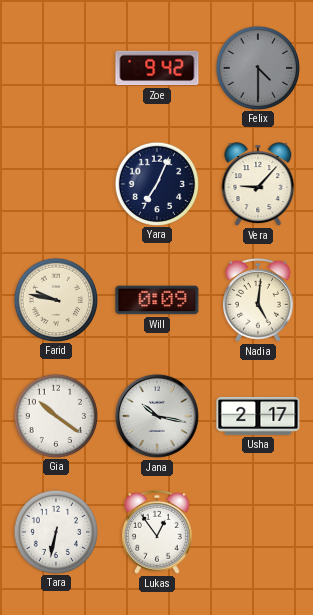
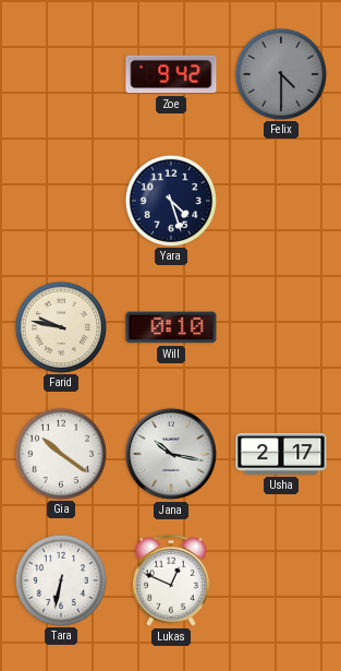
Yara: 7:04 -> 4:27
Vera: 9:07 -> none
Will: 0:09 -> 0:10
Nadia: 5:01 -> none
Lukas: 12:54 -> 12:49
